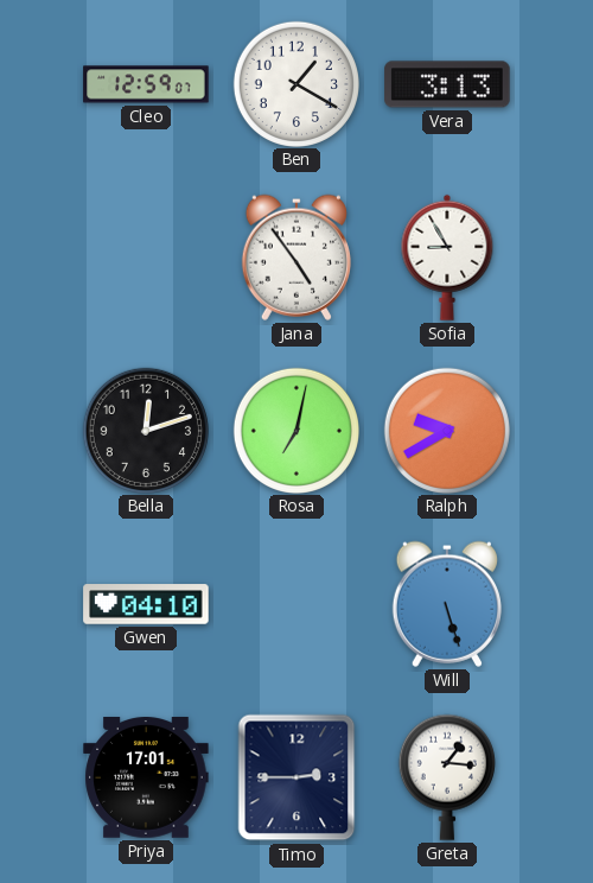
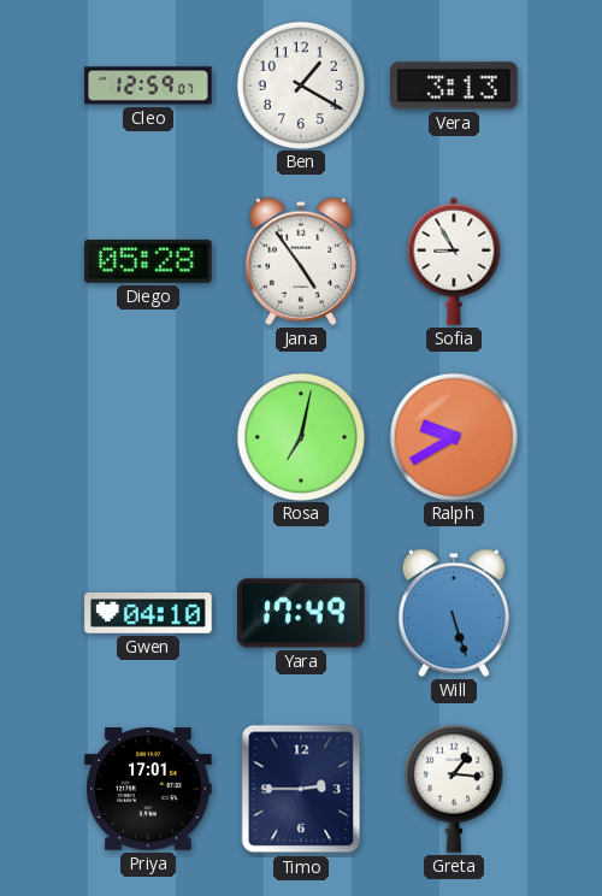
Diego: none -> 05:28
Bella: 12:12 -> none
Yara: none -> 17:49
